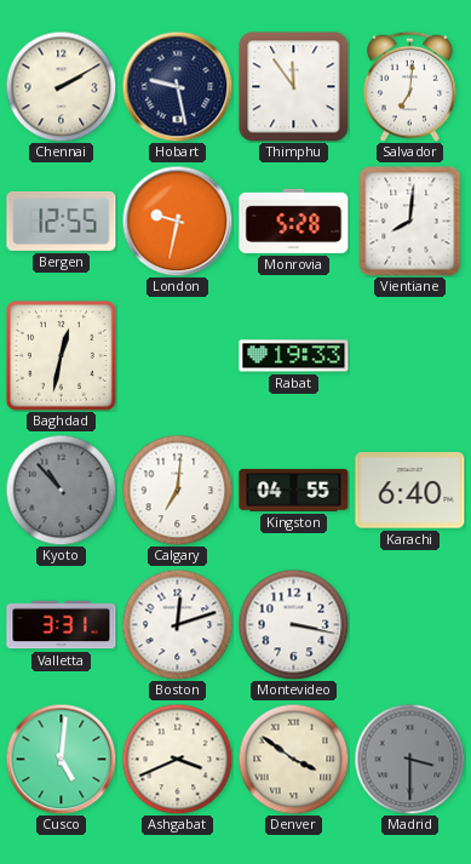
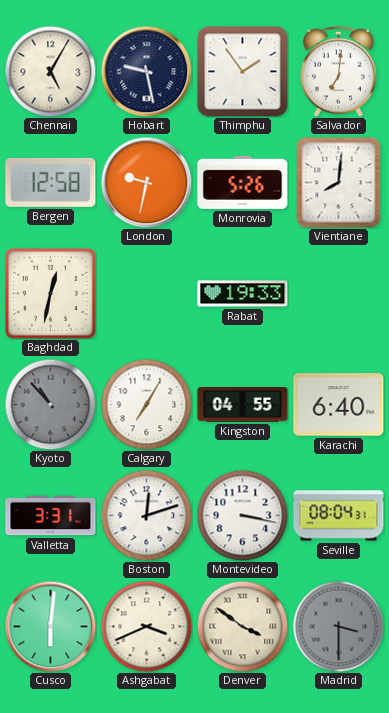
Chennai: 2:10 -> 5:05
Thimphu: 11:54 -> 1:54
Bergen: 12:55 -> 12:58
Monrovia: 5:28 -> 5:26
Calgary: 7:01 -> 7:05
Seville: none -> 08:04
Cusco: 5:01 -> 6:01
